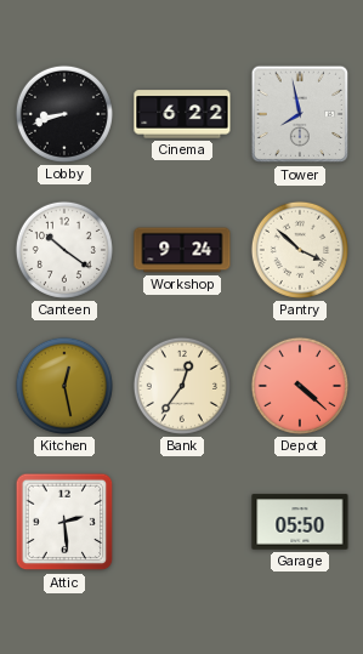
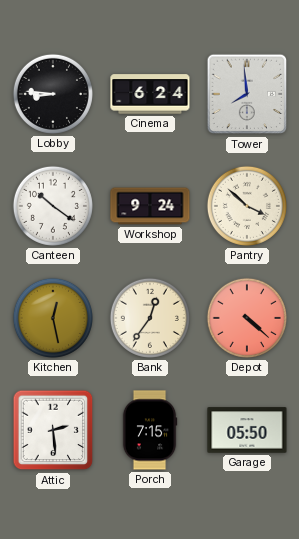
Lobby: 8:42 -> 8:46
Cinema: 6:22 -> 6:24
Tower: 7:58 -> 7:59
Porch: none -> 7:15
